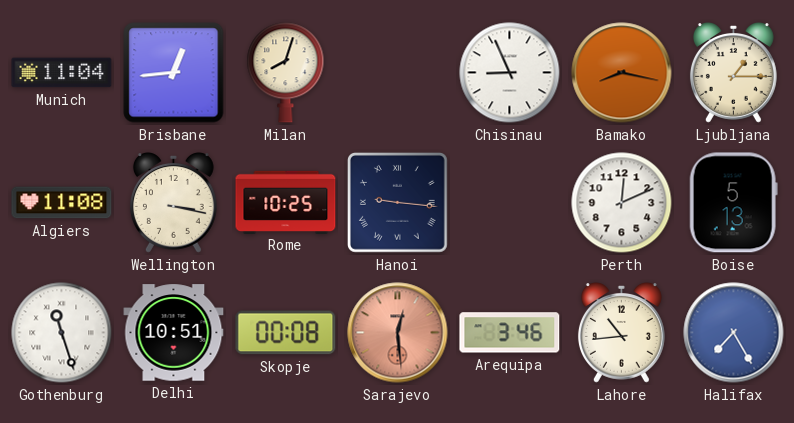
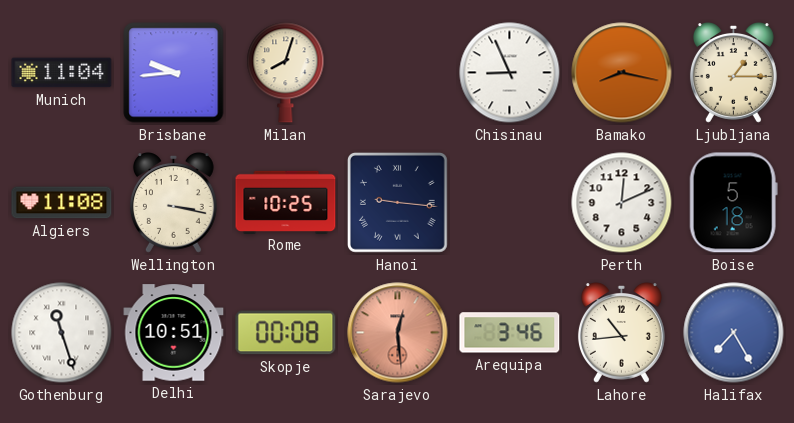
Brisbane: 12:44 -> 9:44
Boise: 5:13 -> 5:18
